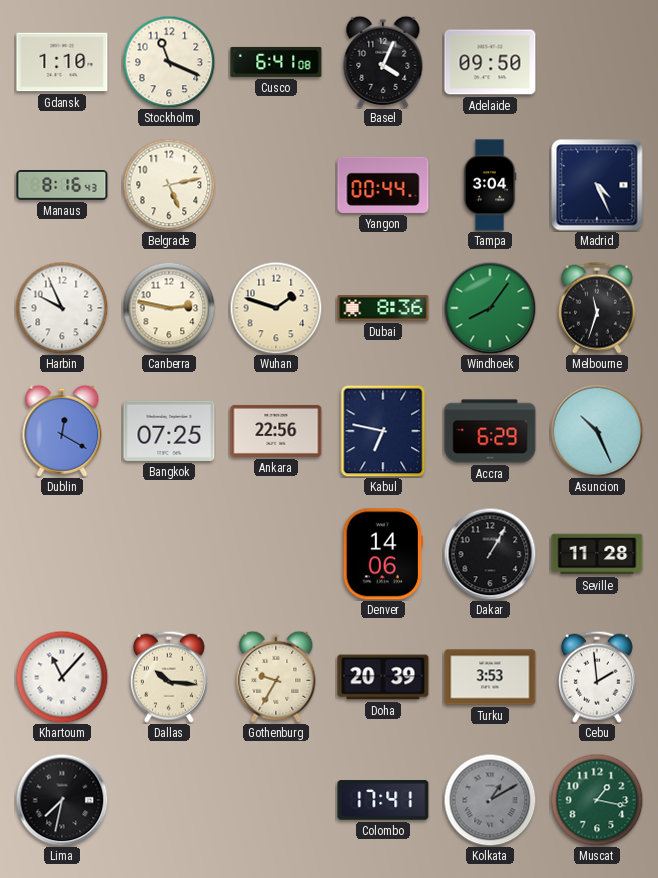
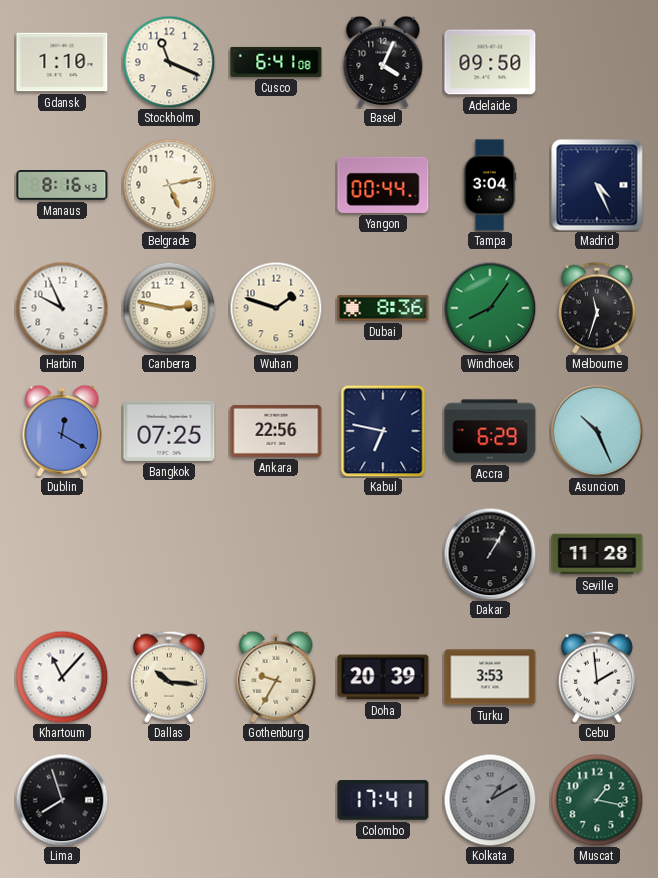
Denver: 14:06 -> none
Lima: 7:32 -> 7:57
